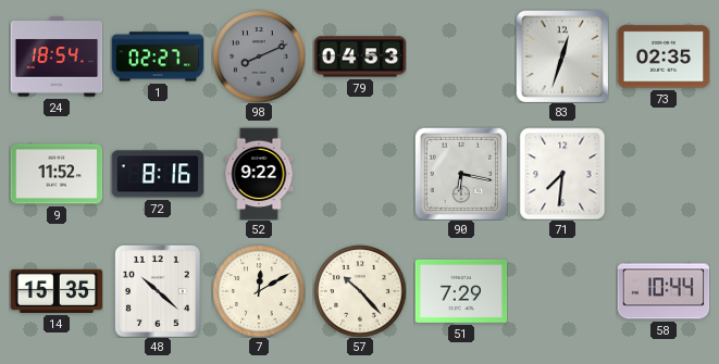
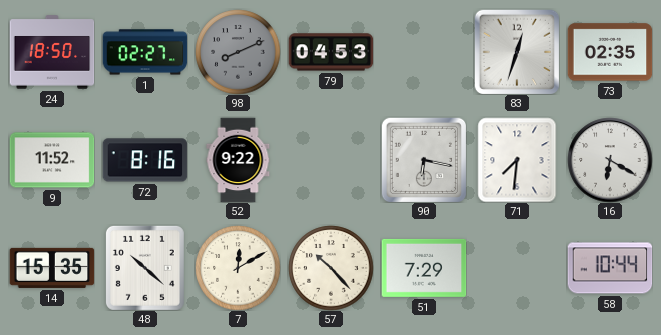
24: 18:54 -> 18:50
16: none -> 6:20
